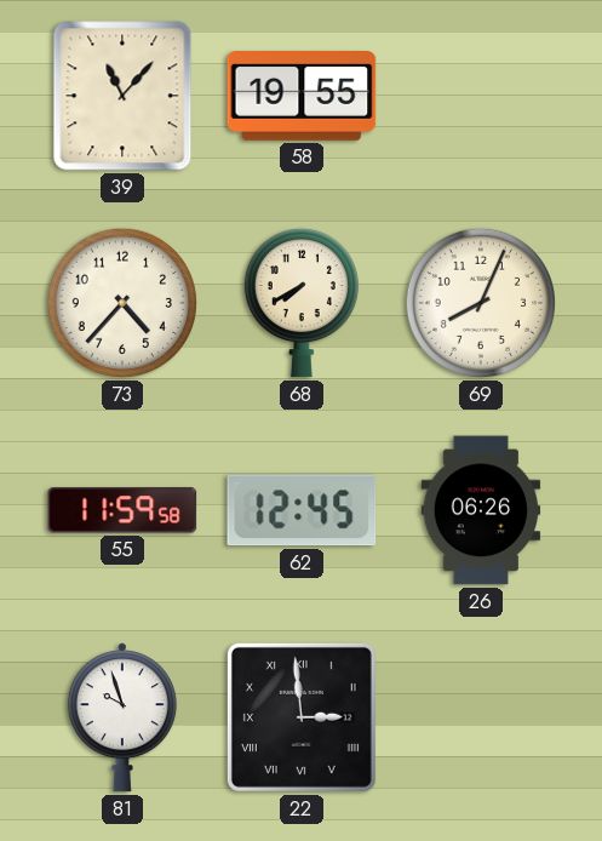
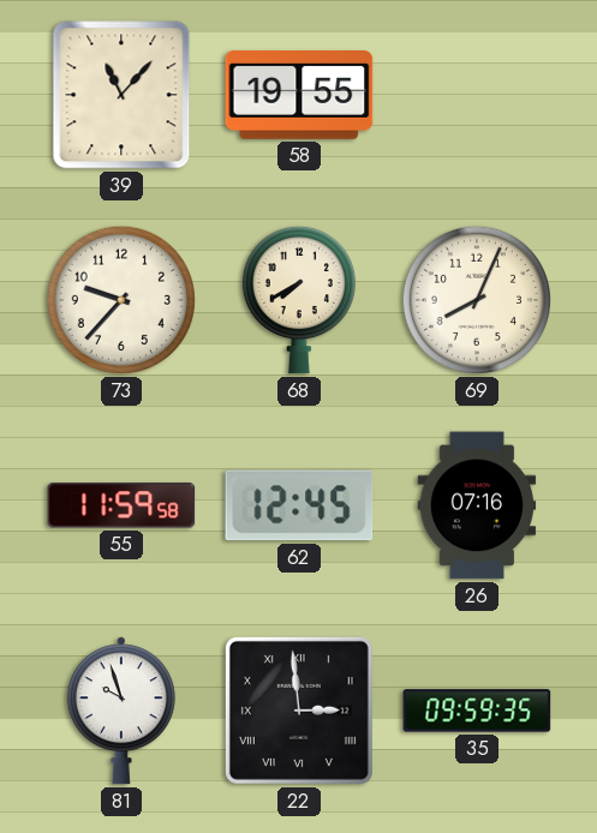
73: 4:37 -> 9:37
26: 06:26 -> 07:16
35: none -> 09:59
